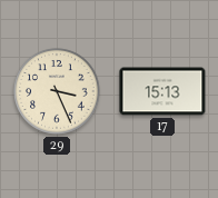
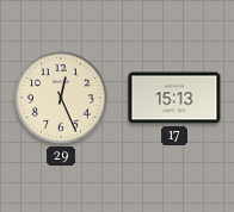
29: 3:26 -> 12:26
